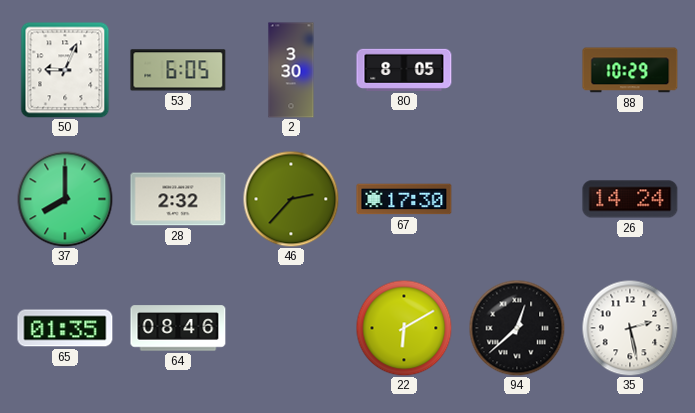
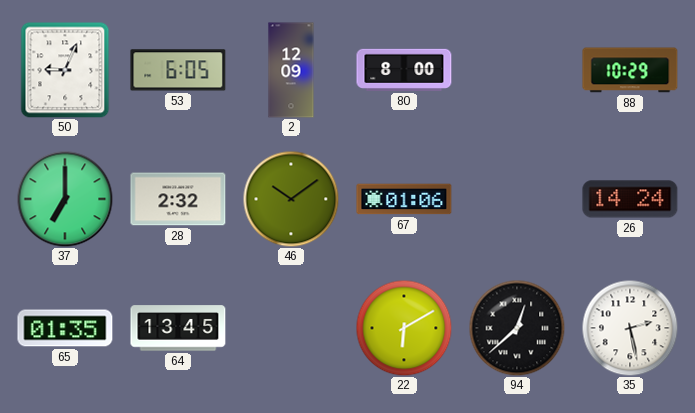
2: 3:30 -> 12:09
80: 8:05 -> 8:00
37: 8:00 -> 7:00
46: 2:37 -> 10:09
67: 17:30 -> 01:06
64: 08:46 -> 13:45
